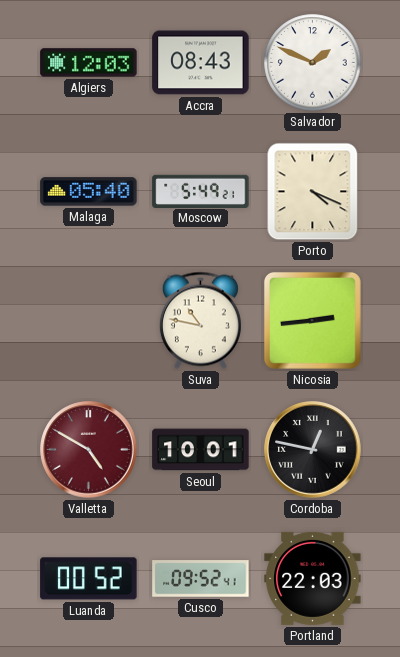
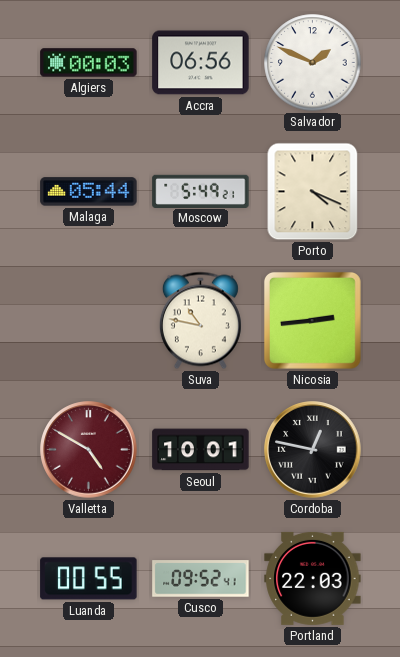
Algiers: 12:03 -> 00:03
Accra: 08:43 -> 06:56
Malaga: 05:40 -> 05:44
Luanda: 00:52 -> 00:55
